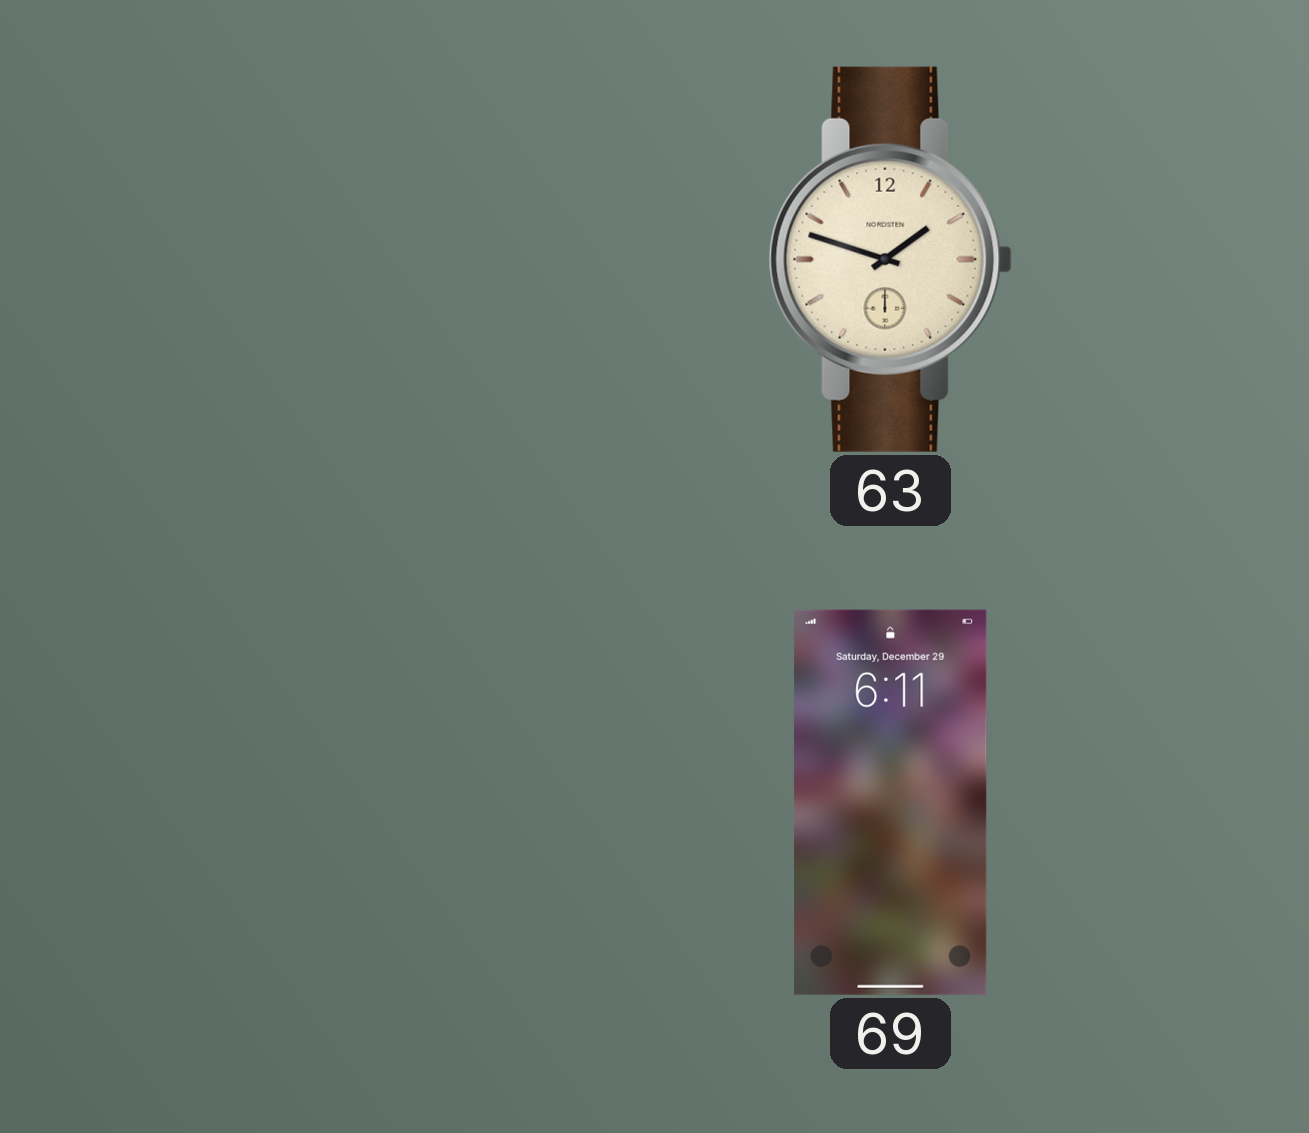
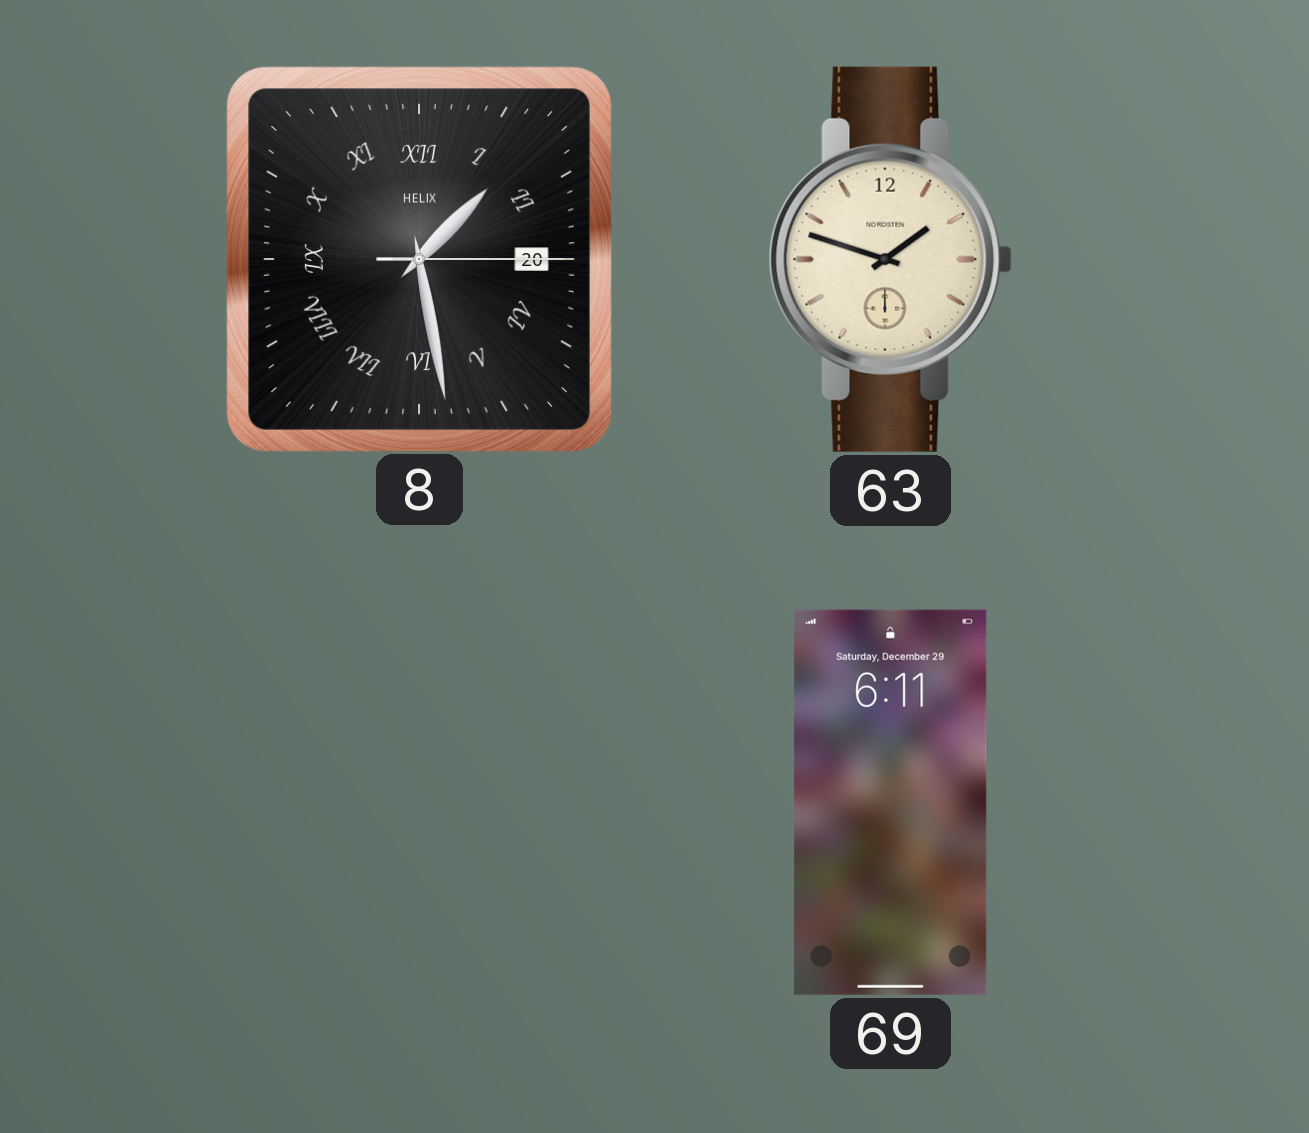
8: none -> 1:28
